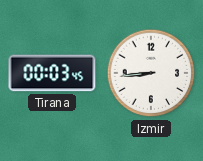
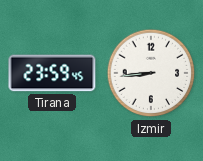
Tirana: 00:03 -> 23:59
